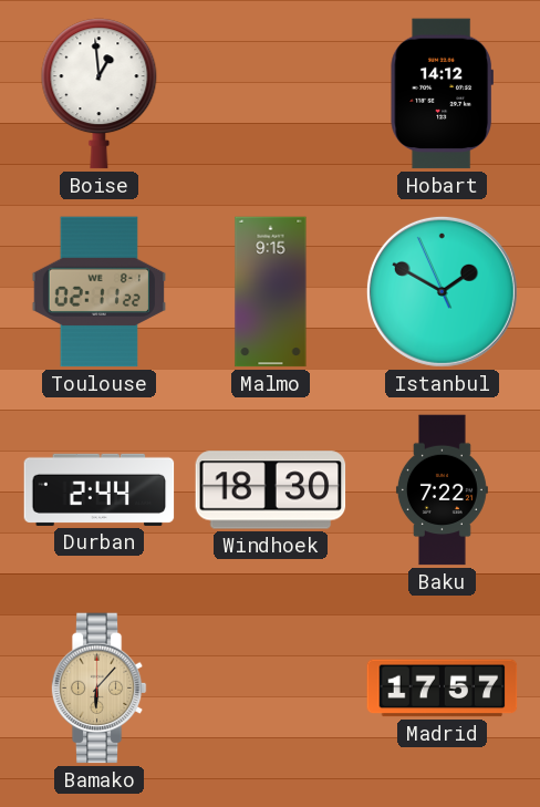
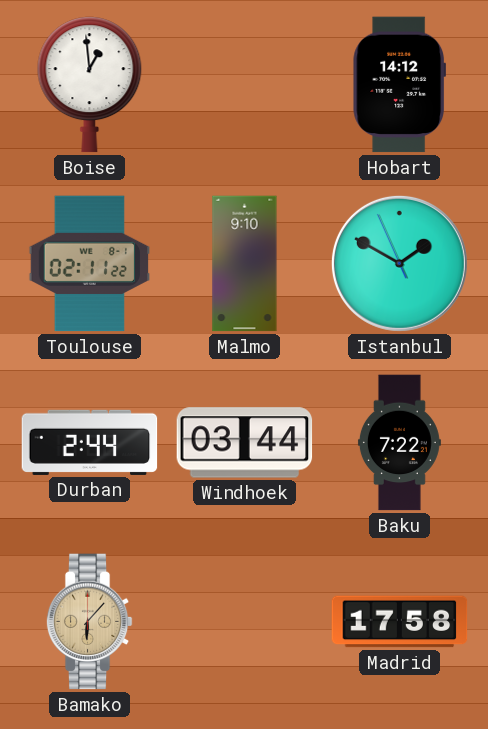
Malmo: 9:15 -> 9:10
Windhoek: 18:30 -> 03:44
Madrid: 17:57 -> 17:58
